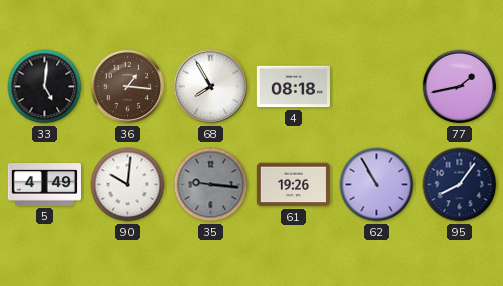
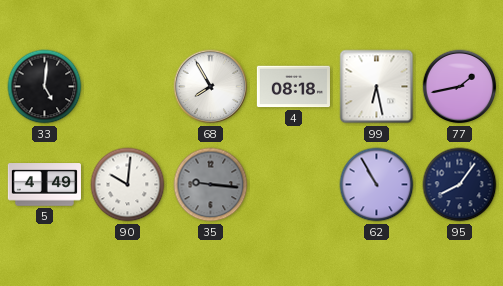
36: 1:16 -> none
99: none -> 6:28
61: 19:26 -> none
